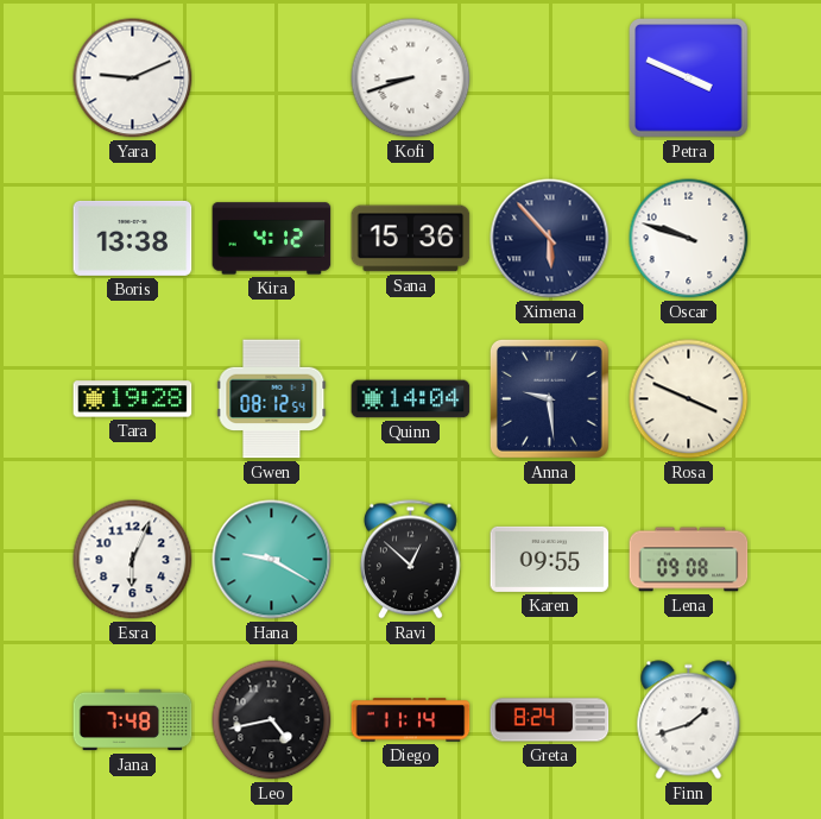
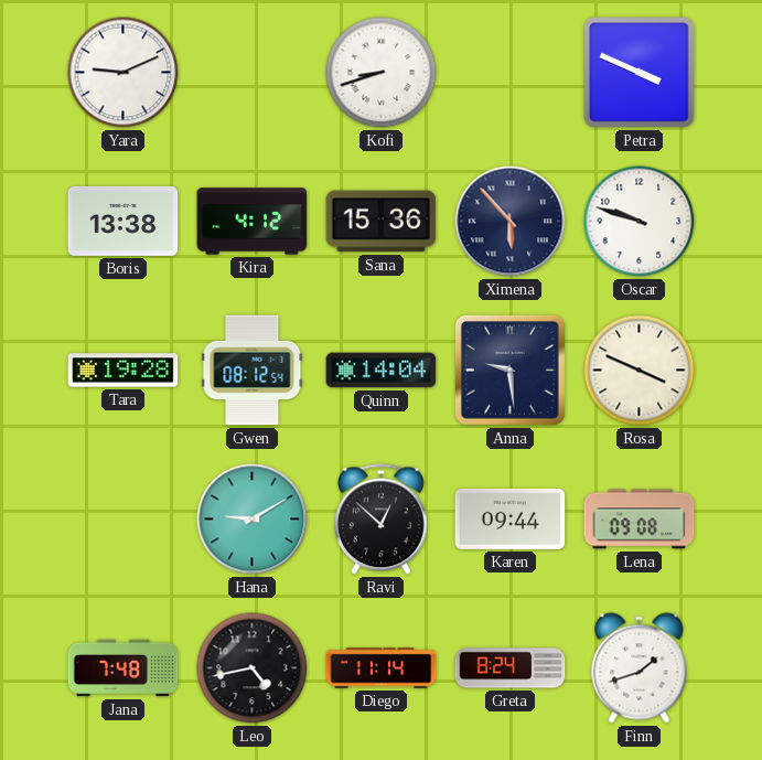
Esra: 6:04 -> none
Hana: 9:20 -> 9:10
Karen: 09:55 -> 09:44
